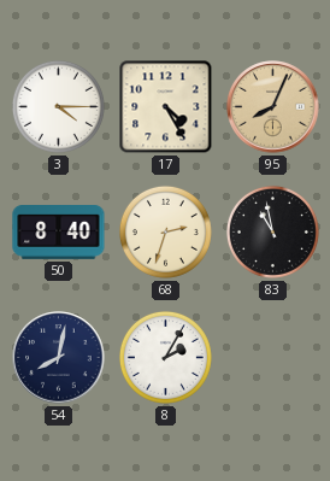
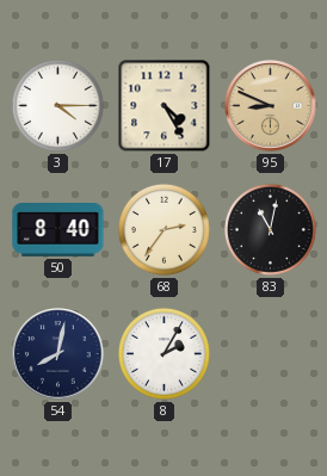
95: 8:04 -> 8:49
68: 2:33 -> 2:36
83: 10:58 -> 11:02
